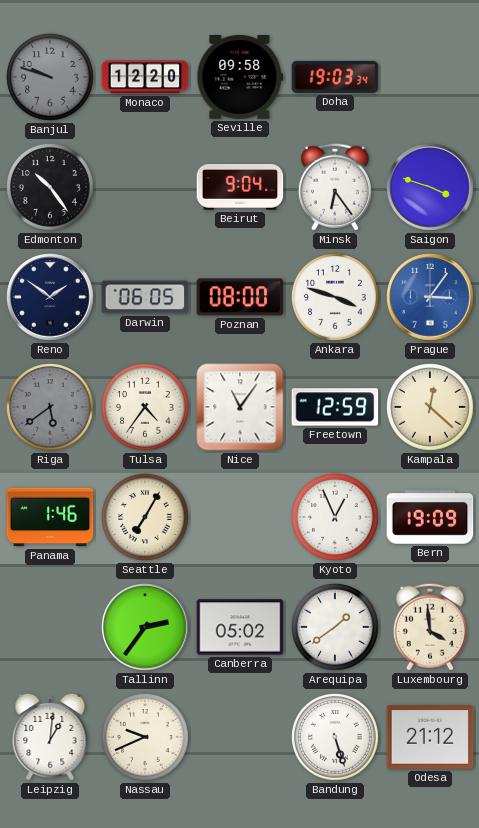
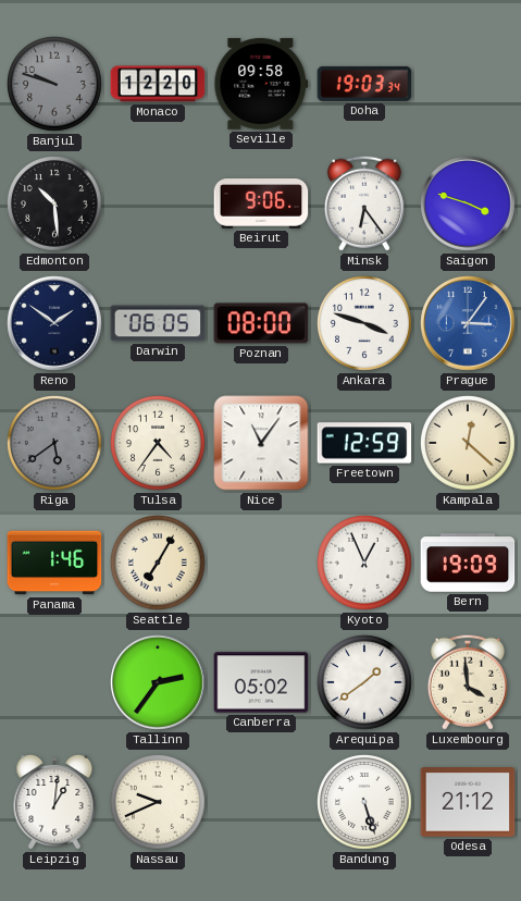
Edmonton: 10:24 -> 10:29
Beirut: 9:04 -> 9:06
